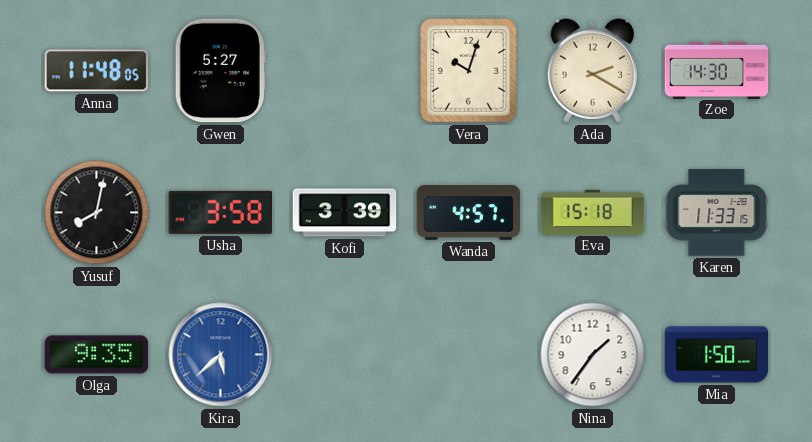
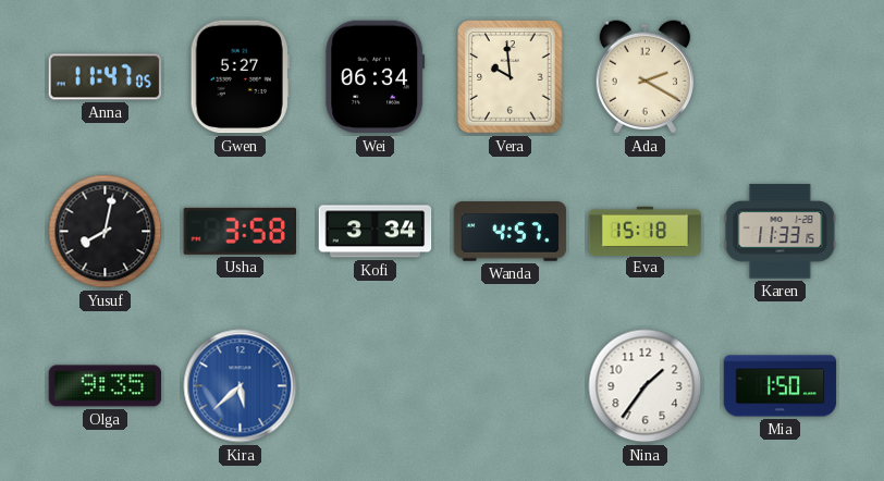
Anna: 11:48 -> 11:47
Wei: none -> 06:34
Vera: 10:03 -> 9:59
Zoe: 14:30 -> none
Kofi: 3:39 -> 3:34
